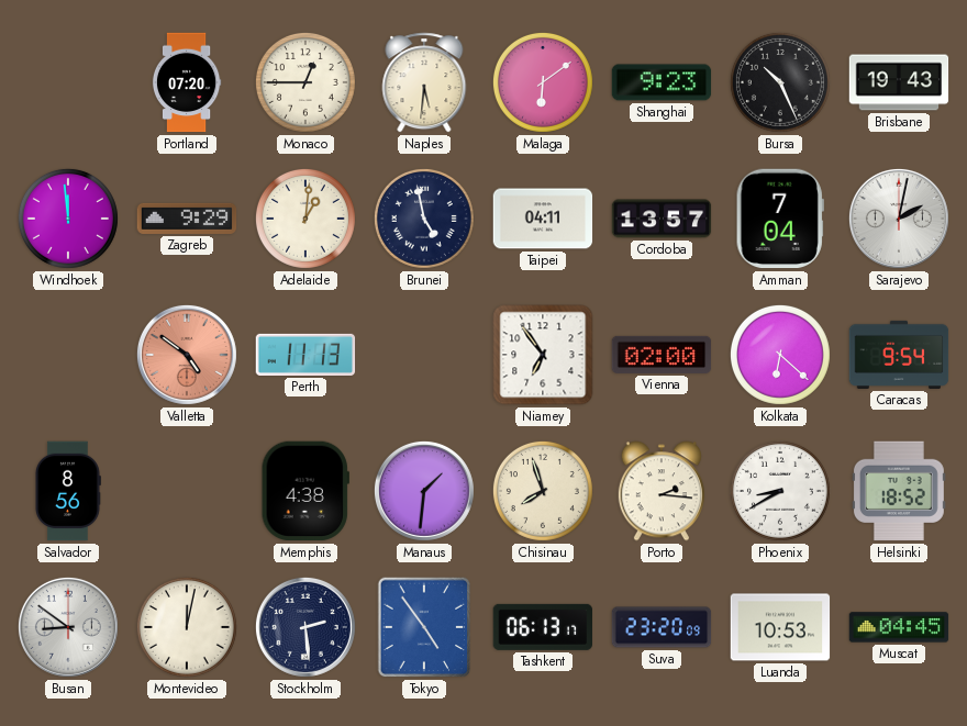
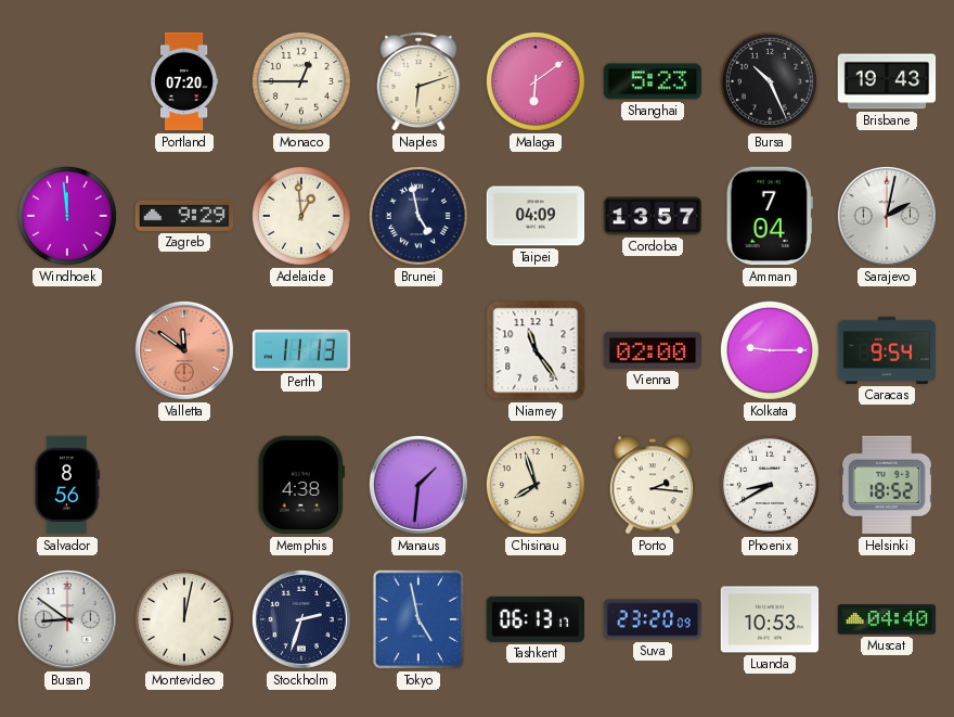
Naples: 5:31 -> 6:12
Shanghai: 9:23 -> 5:23
Adelaide: 1:01 -> 12:59
Taipei: 04:11 -> 04:09
Valletta: 4:51 -> 11:51
Niamey: 6:54 -> 11:24
Kolkata: 6:22 -> 9:15
Stockholm: 2:29 -> 2:33
Tokyo: 4:54 -> 4:58
Muscat: 04:45 -> 04:40
